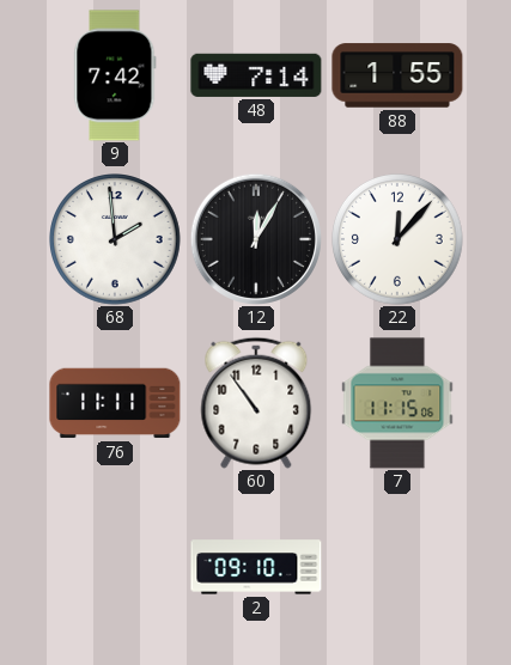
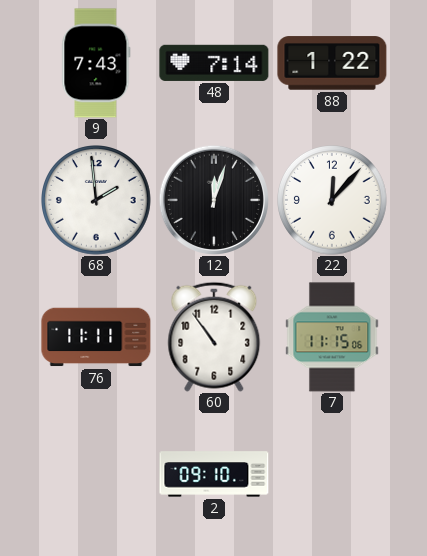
9: 7:42 -> 7:43
88: 1:55 -> 1:22
12: 12:05 -> 12:03
